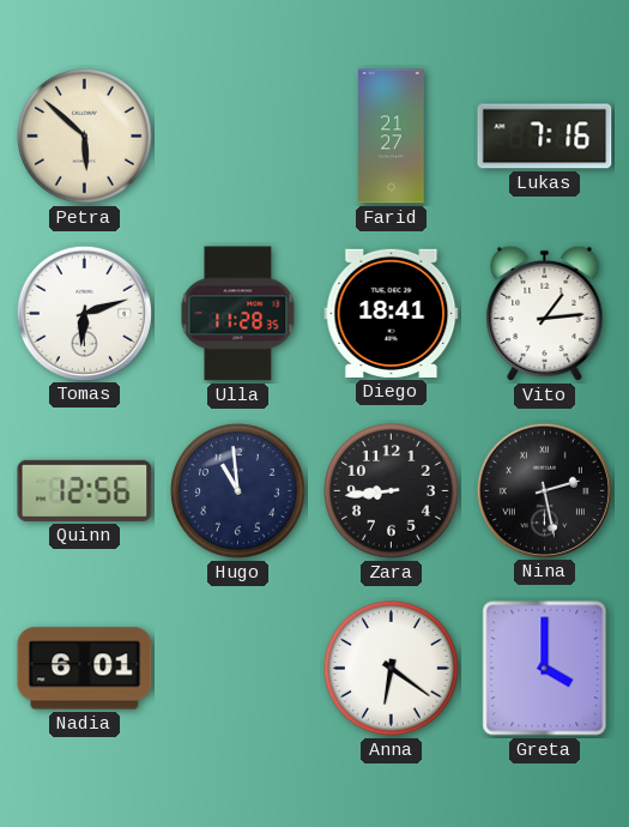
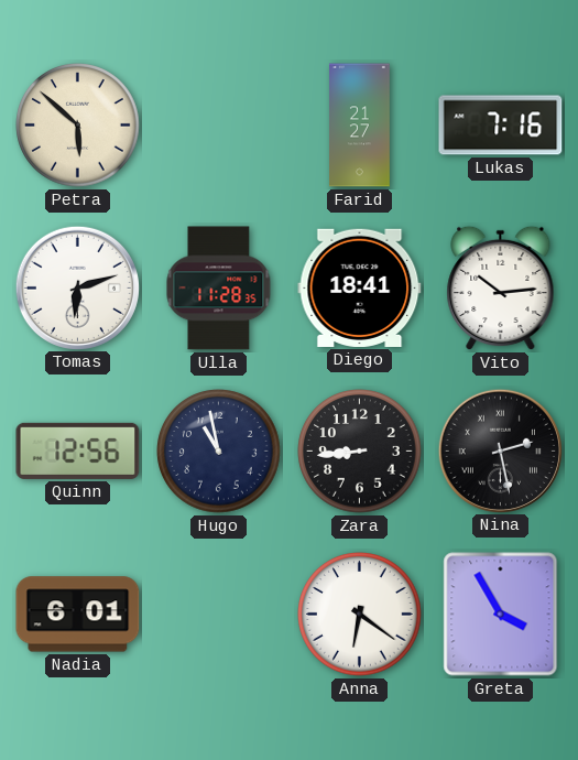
Vito: 1:14 -> 10:14
Hugo: 10:59 -> 10:58
Greta: 4:00 -> 3:55
